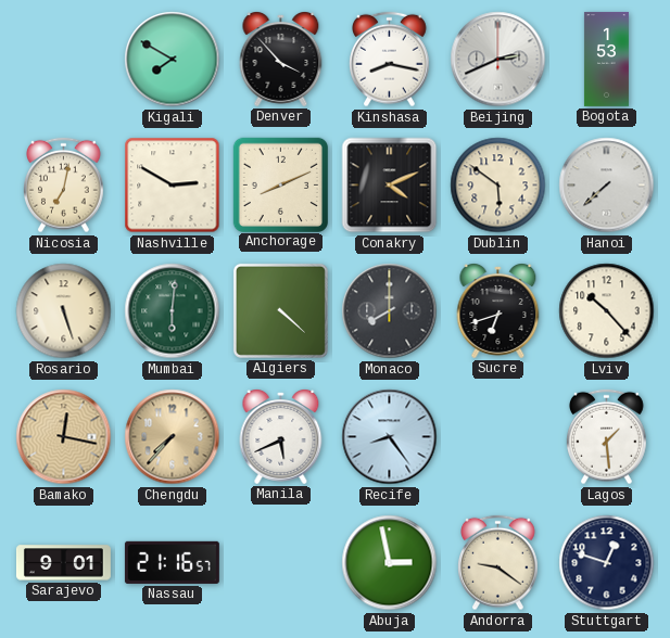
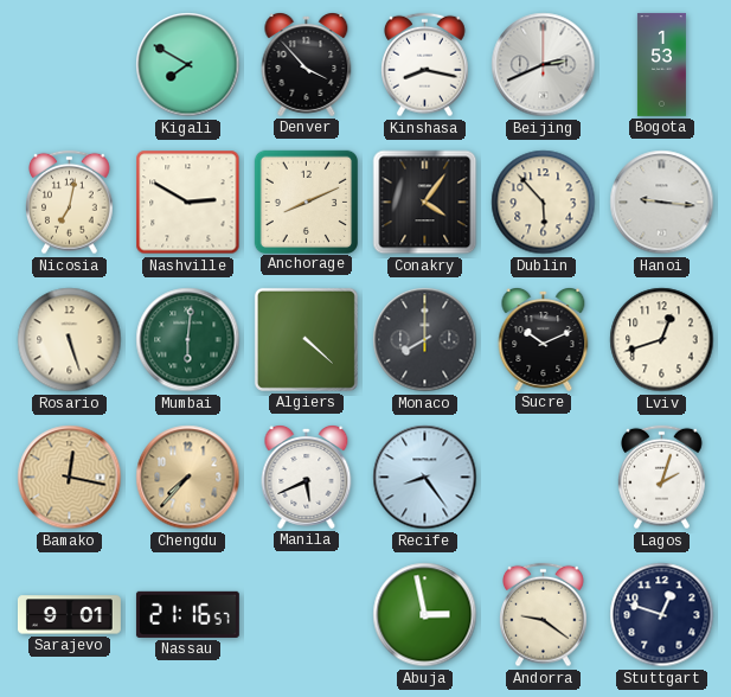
Conakry: 4:11 -> 4:06
Dublin: 5:51 -> 5:53
Hanoi: 7:38 -> 9:16
Sucre: 6:42 -> 10:11
Lviv: 10:23 -> 12:42
Lagos: 1:29 -> 2:03
